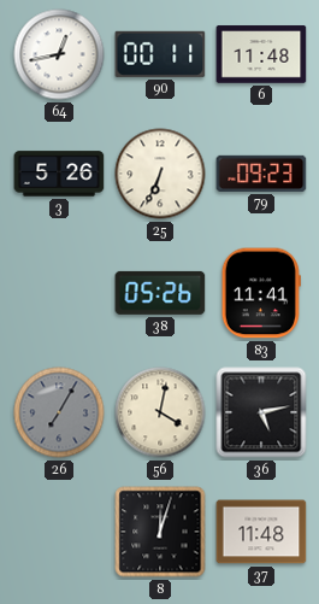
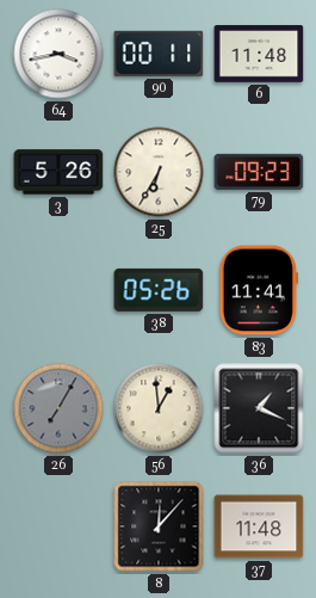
64: 12:43 -> 3:43
25: 6:34 -> 6:35
56: 4:02 -> 12:59
36: 5:13 -> 1:19
8: 12:03 -> 12:07
